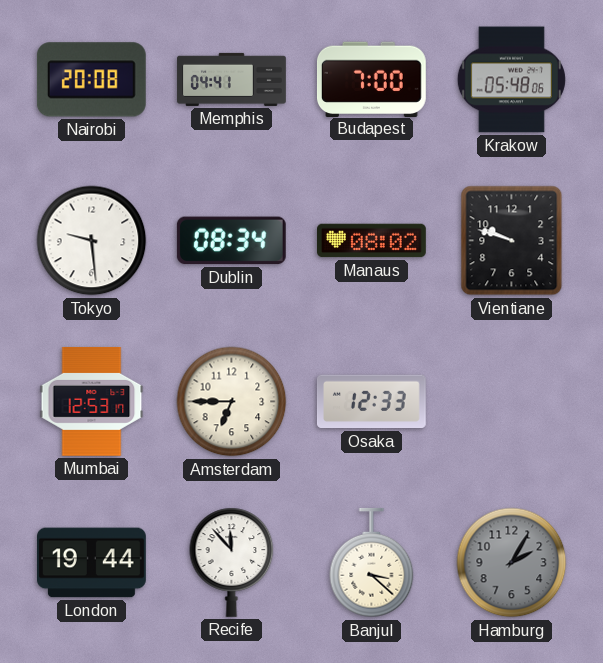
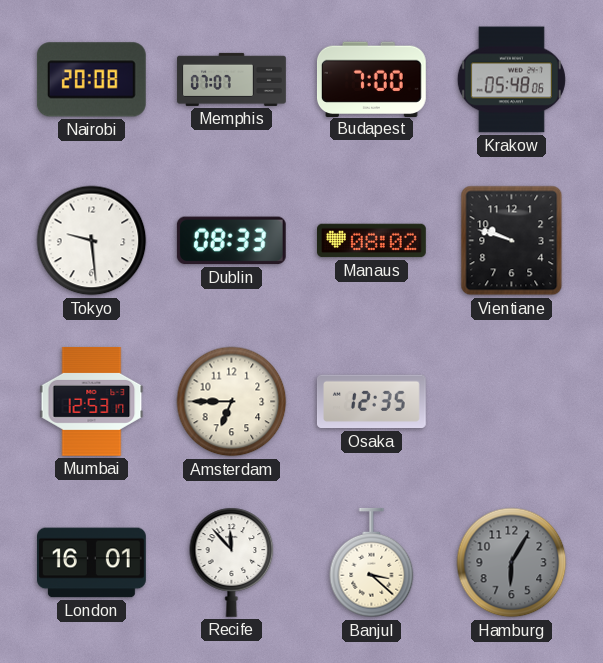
Memphis: 04:41 -> 07:07
Dublin: 08:34 -> 08:33
Osaka: 12:33 -> 12:35
London: 19:44 -> 16:01
Hamburg: 2:05 -> 6:05
